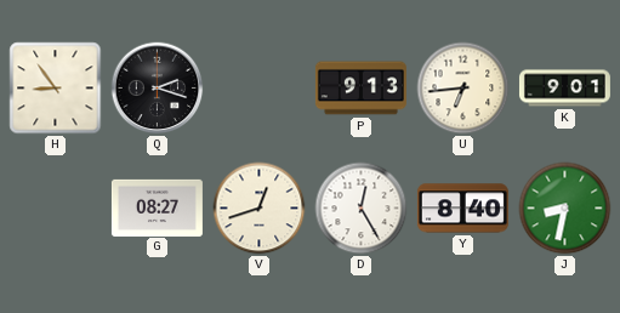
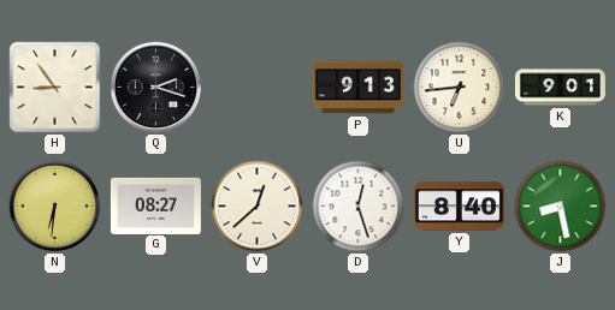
N: none -> 6:31
V: 12:42 -> 12:38
D: 12:25 -> 12:27
J: 8:32 -> 8:28
